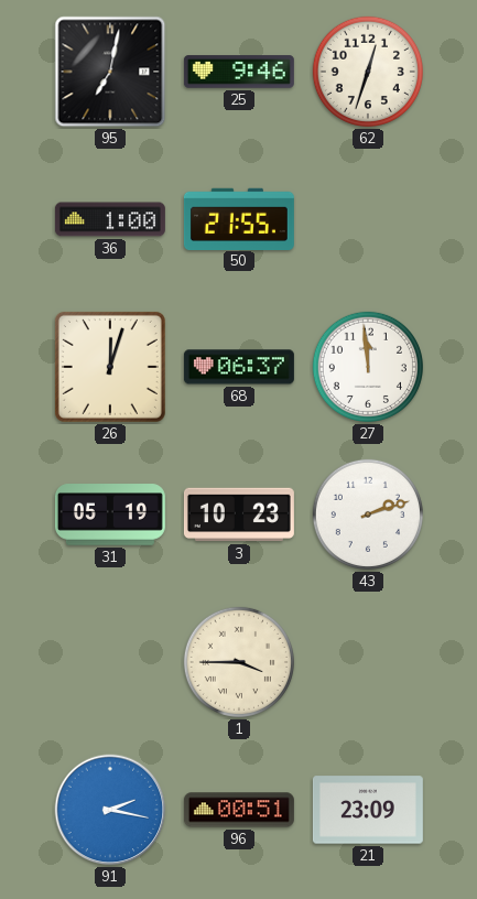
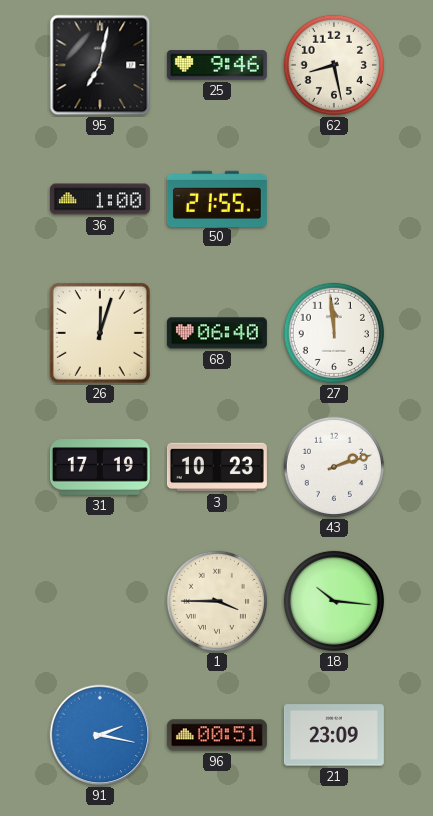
62: 12:33 -> 8:28
68: 06:37 -> 06:40
31: 05:19 -> 17:19
18: none -> 10:16
